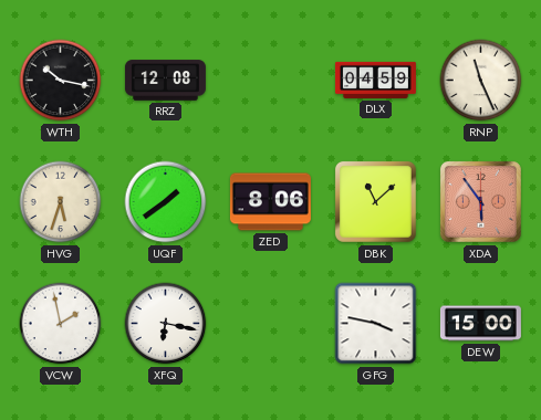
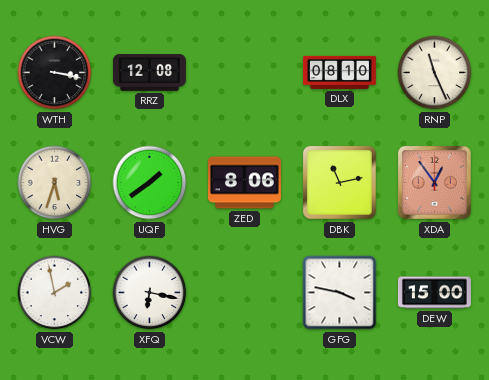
WTH: 10:17 -> 3:17
DLX: 04:59 -> 08:10
DBK: 11:08 -> 11:13
XDA: 5:54 -> 12:54
